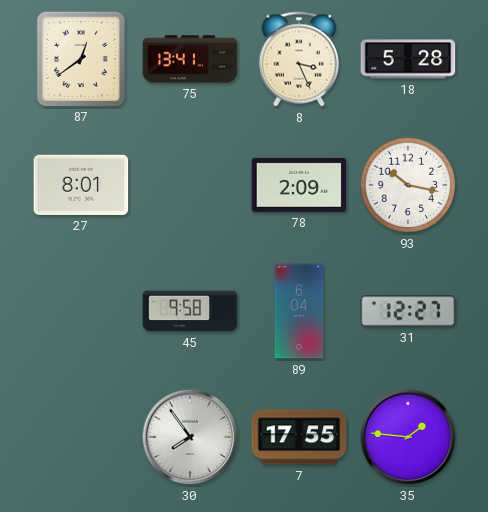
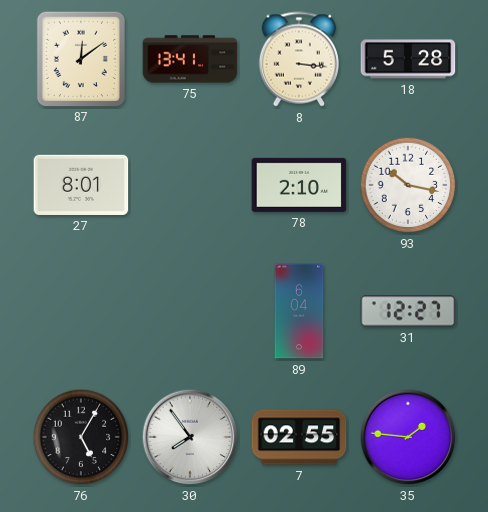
87: 12:39 -> 12:09
8: 3:26 -> 3:16
78: 2:09 -> 2:10
45: 9:58 -> none
76: none -> 5:05
7: 17:55 -> 02:55
